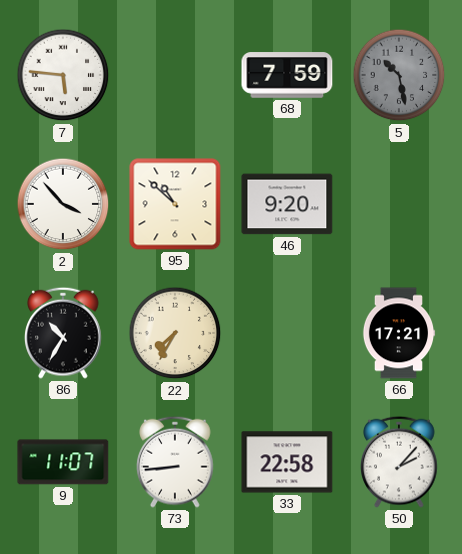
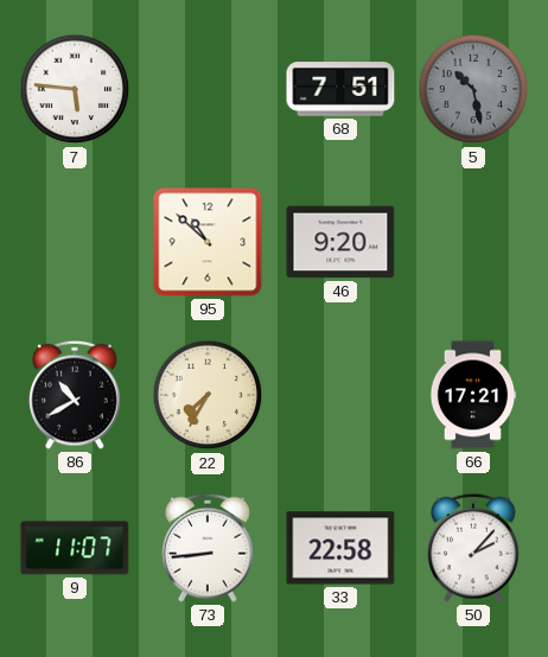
68: 7:59 -> 7:51
2: 3:53 -> none
86: 10:35 -> 10:40
